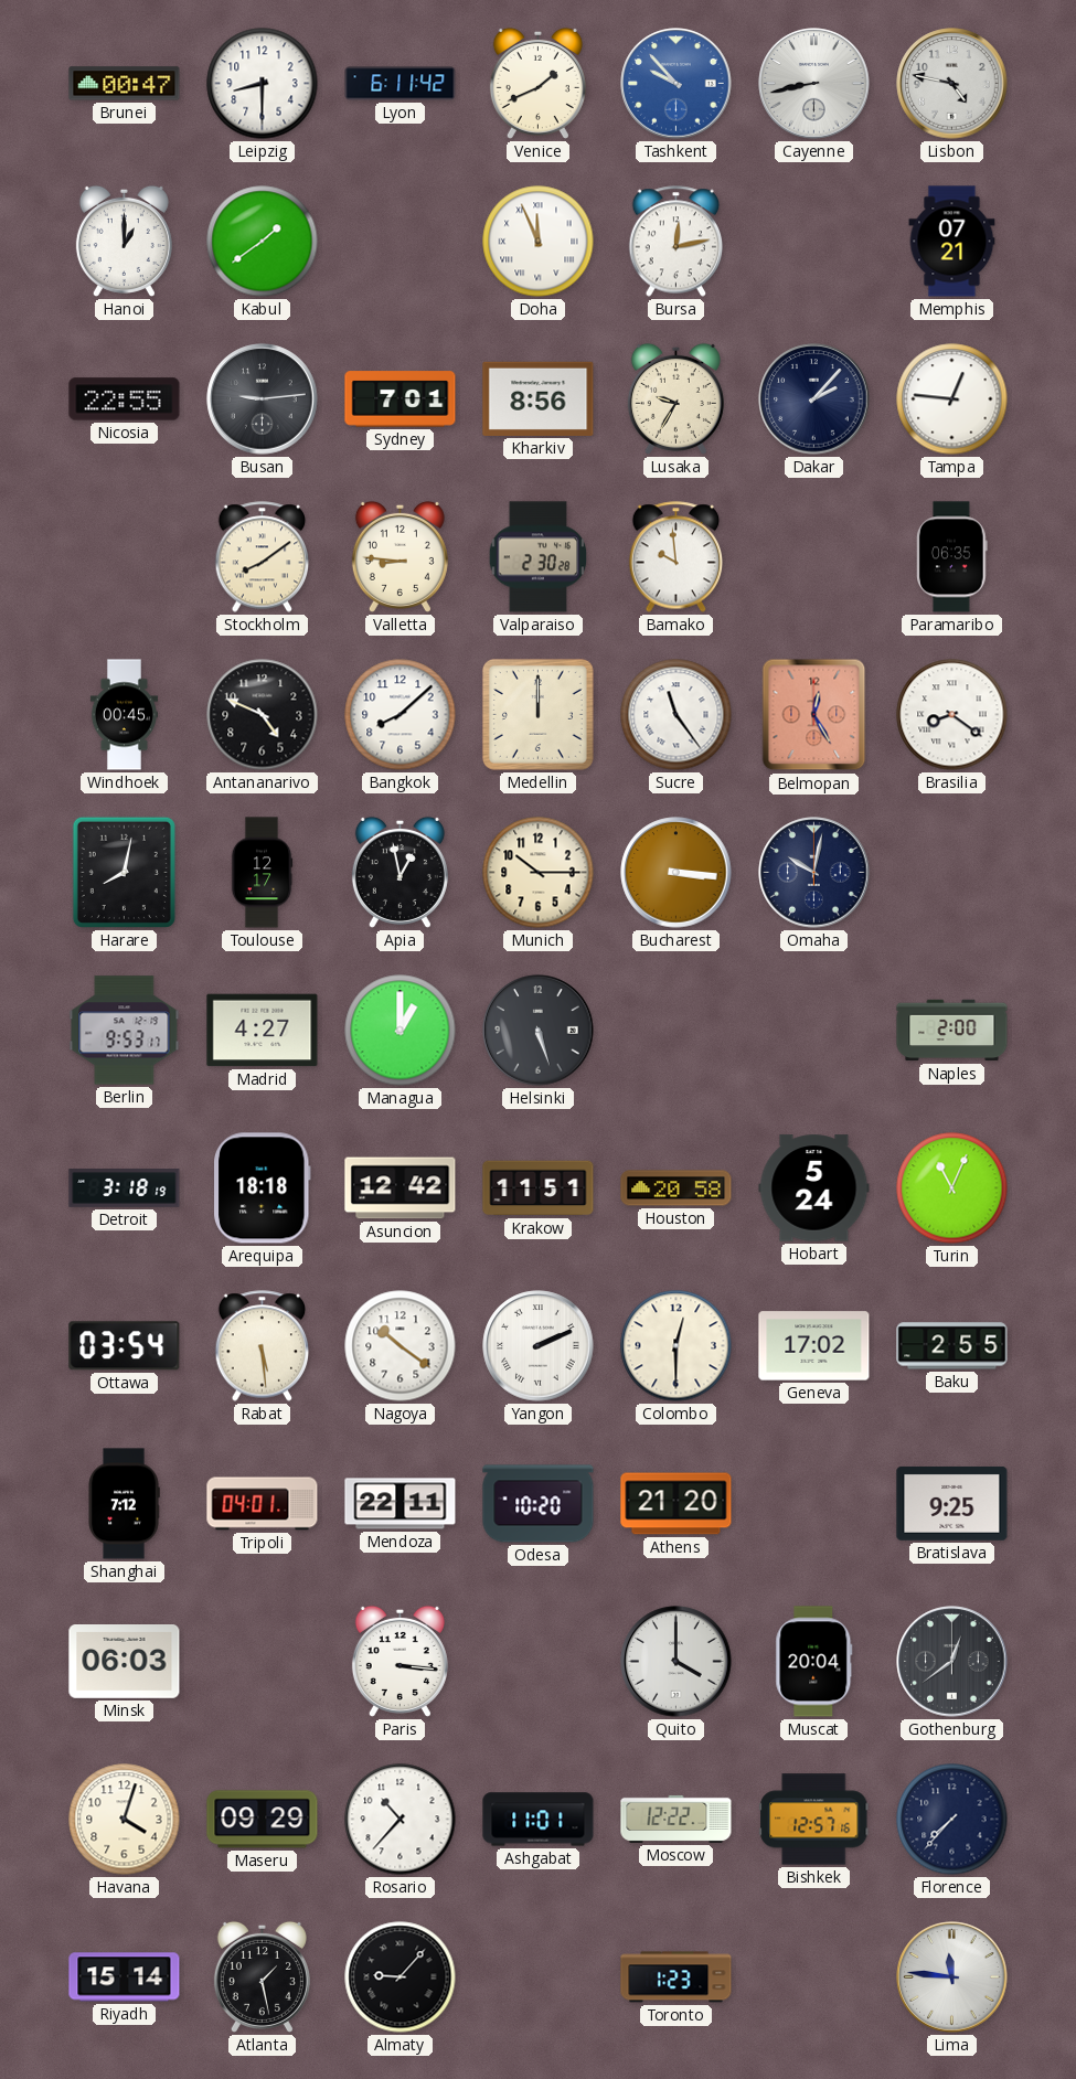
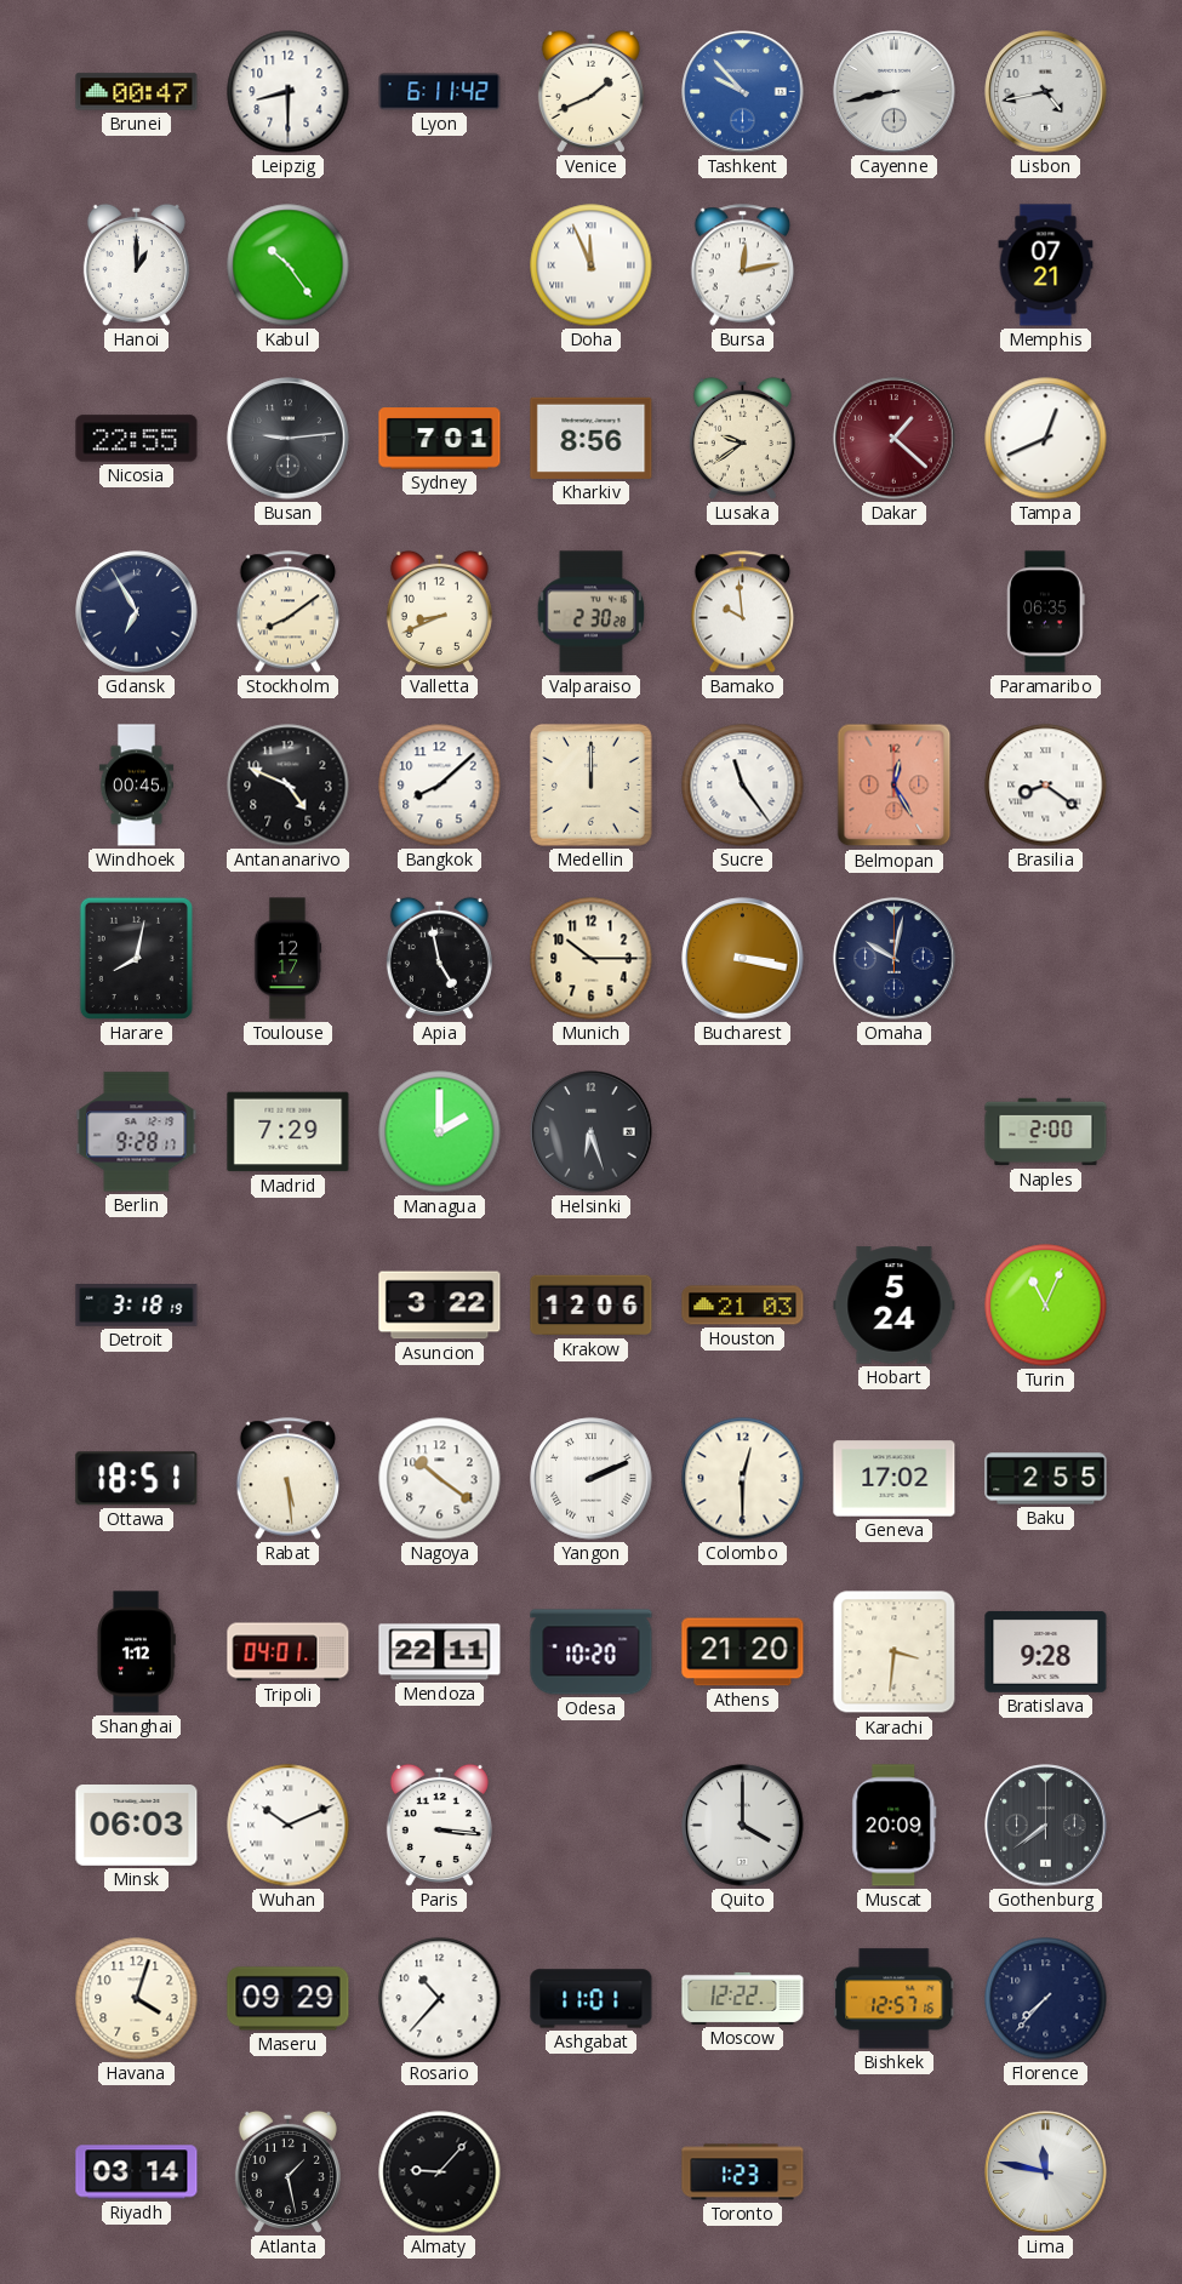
Lisbon: 4:47 -> 4:43
Kabul: 1:39 -> 10:24
Lusaka: 9:35 -> 9:39
Dakar: 2:07 -> 1:22
Dakar dial: navy -> burgundy
Tampa: 12:46 -> 12:41
Gdansk: none -> 6:55
Valletta: 8:46 -> 8:41
Apia: 12:58 -> 4:58
Bucharest: 3:16 -> 3:17
Berlin: 9:53 -> 9:28
Madrid: 4:27 -> 7:29
Managua: 1:00 -> 2:00
Helsinki: 5:27 -> 6:27
Arequipa: 18:18 -> none
Asuncion: 12:42 -> 3:22
Krakow: 11:51 -> 12:06
Houston: 20:58 -> 21:03
Ottawa: 03:54 -> 18:51
Shanghai: 7:12 -> 1:12
Karachi: none -> 3:31
Bratislava: 9:25 -> 9:28
Wuhan: none -> 10:11
Muscat: 20:04 -> 20:09
Gothenburg: 12:39 -> 7:39
Riyadh: 15:14 -> 03:14
Lima: 11:46 -> 11:47
